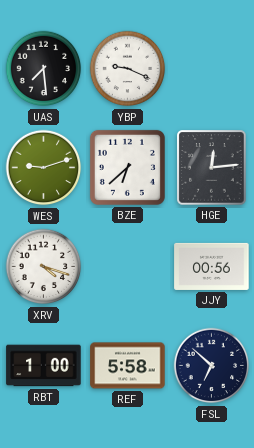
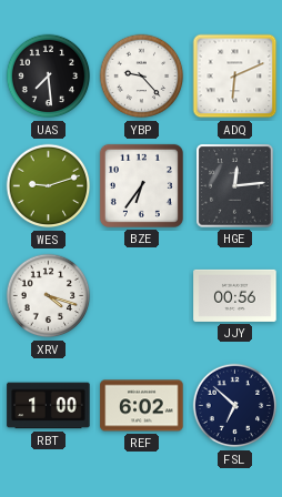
YBP: 9:19 -> 9:23
ADQ: none -> 6:11
BZE: 6:38 -> 6:36
REF: 5:58 -> 6:02
